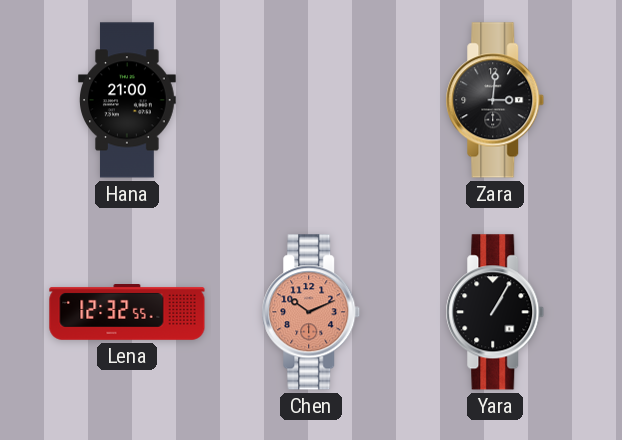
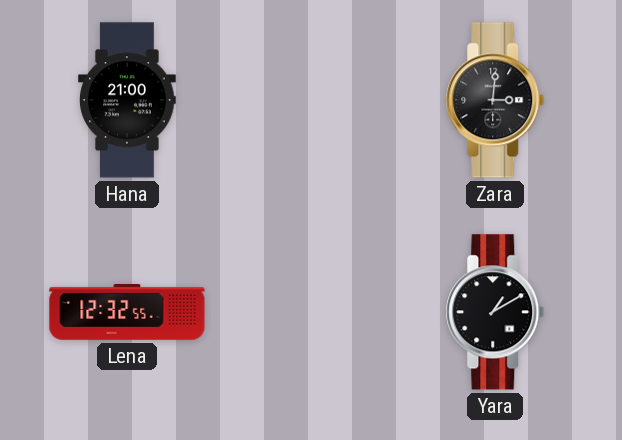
Chen: 10:11 -> none
Yara: 1:05 -> 1:10
